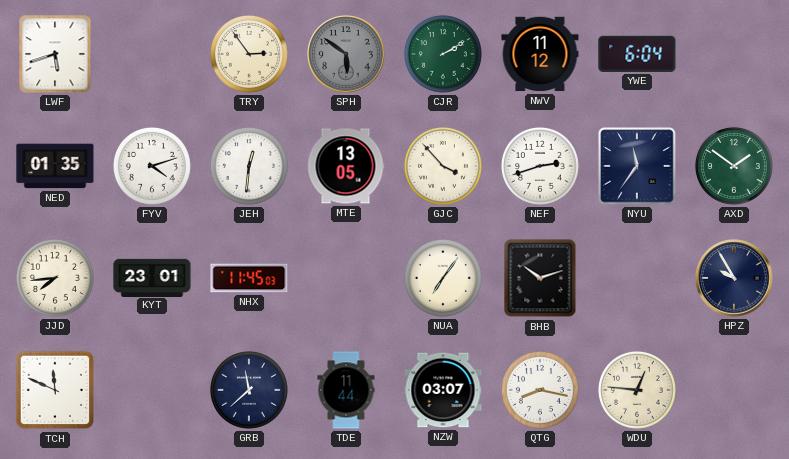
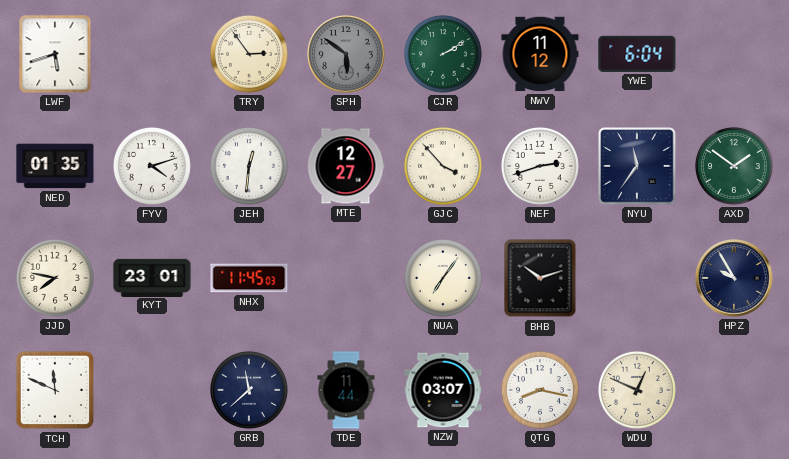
MTE: 13:05 -> 12:27
JJD: 7:44 -> 7:47
WDU: 12:46 -> 12:49
